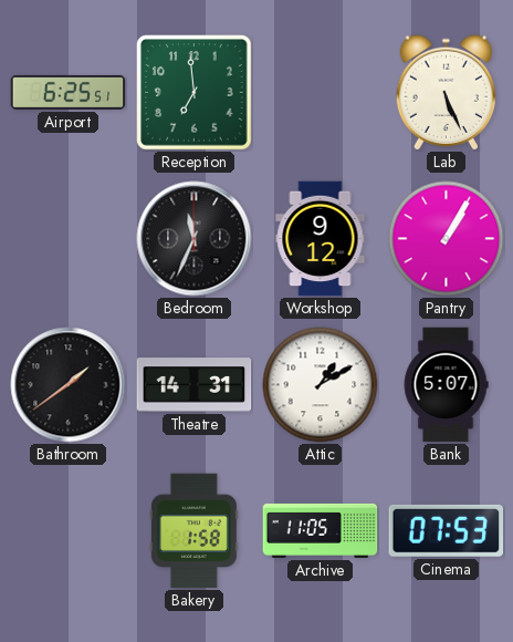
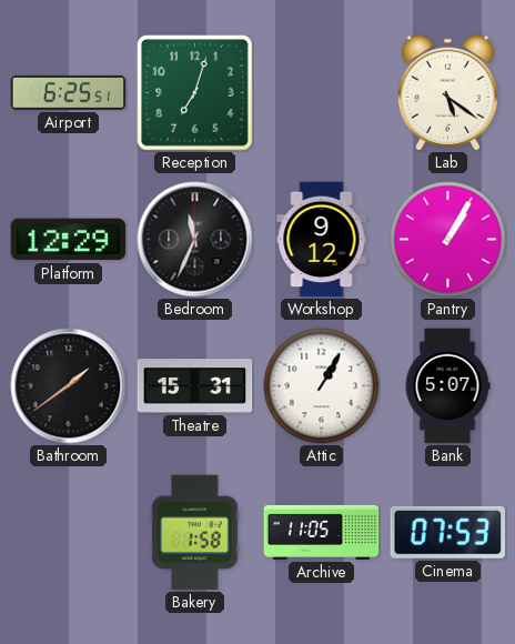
Reception: 6:59 -> 7:03
Lab: 5:26 -> 5:21
Platform: none -> 12:29
Theatre: 14:31 -> 15:31
Attic: 1:10 -> 1:05
